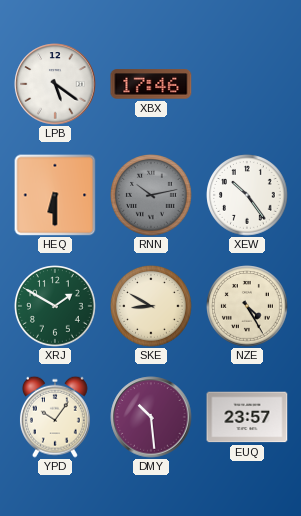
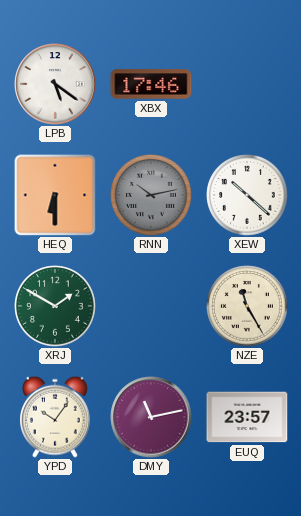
XEW: 10:24 -> 10:22
SKE: 8:50 -> none
NZE: 4:25 -> 11:25
DMY: 10:29 -> 11:13
